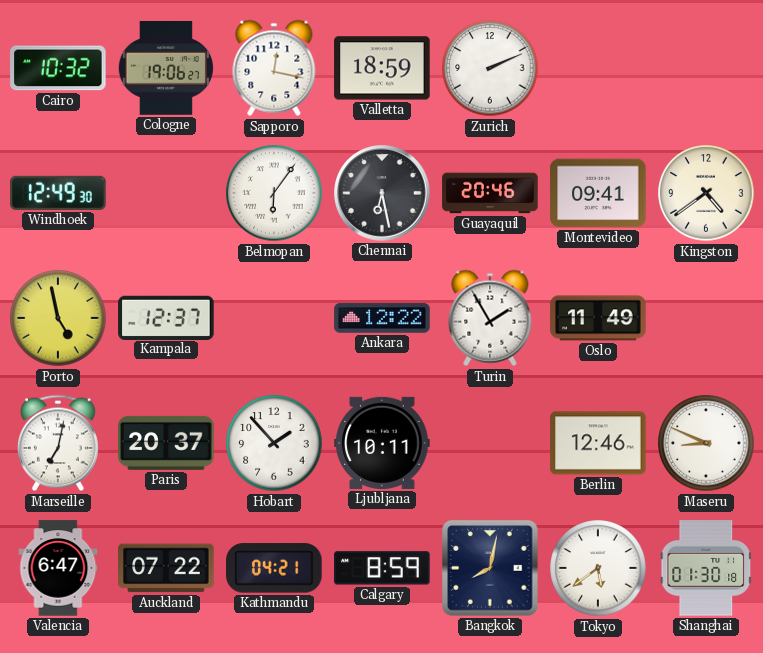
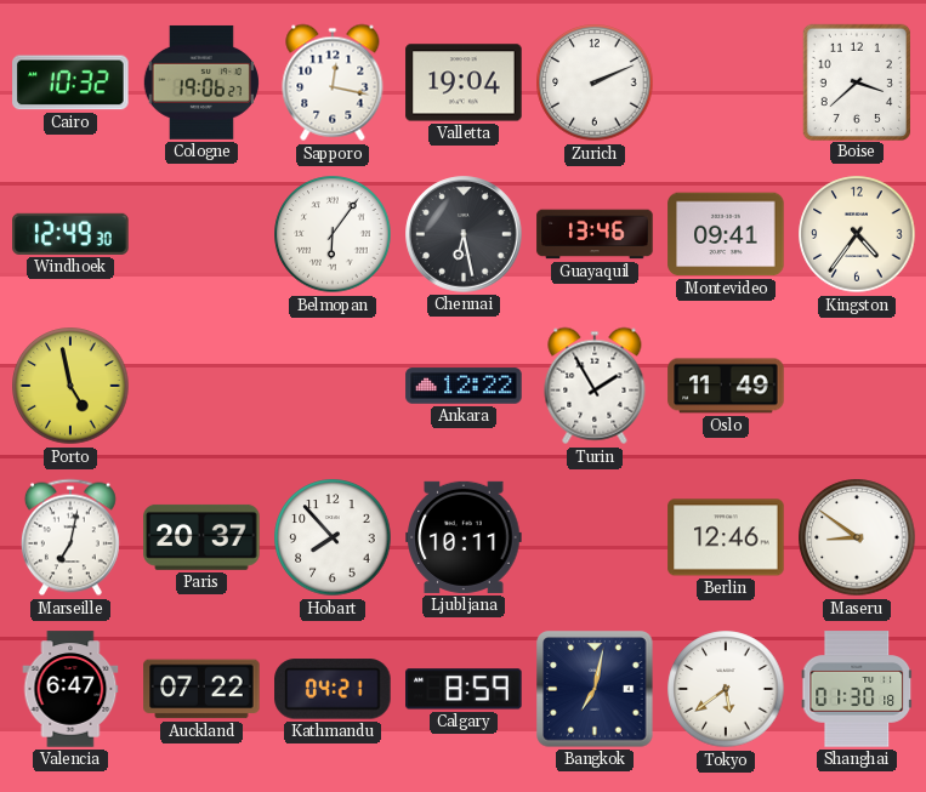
Valletta: 18:59 -> 19:04
Boise: none -> 3:38
Guayaquil: 20:46 -> 13:46
Kingston: 4:39 -> 4:36
Kampala: 12:37 -> none
Hobart: 1:53 -> 7:53
Maseru: 8:49 -> 8:51
Bangkok: 8:02 -> 7:02
